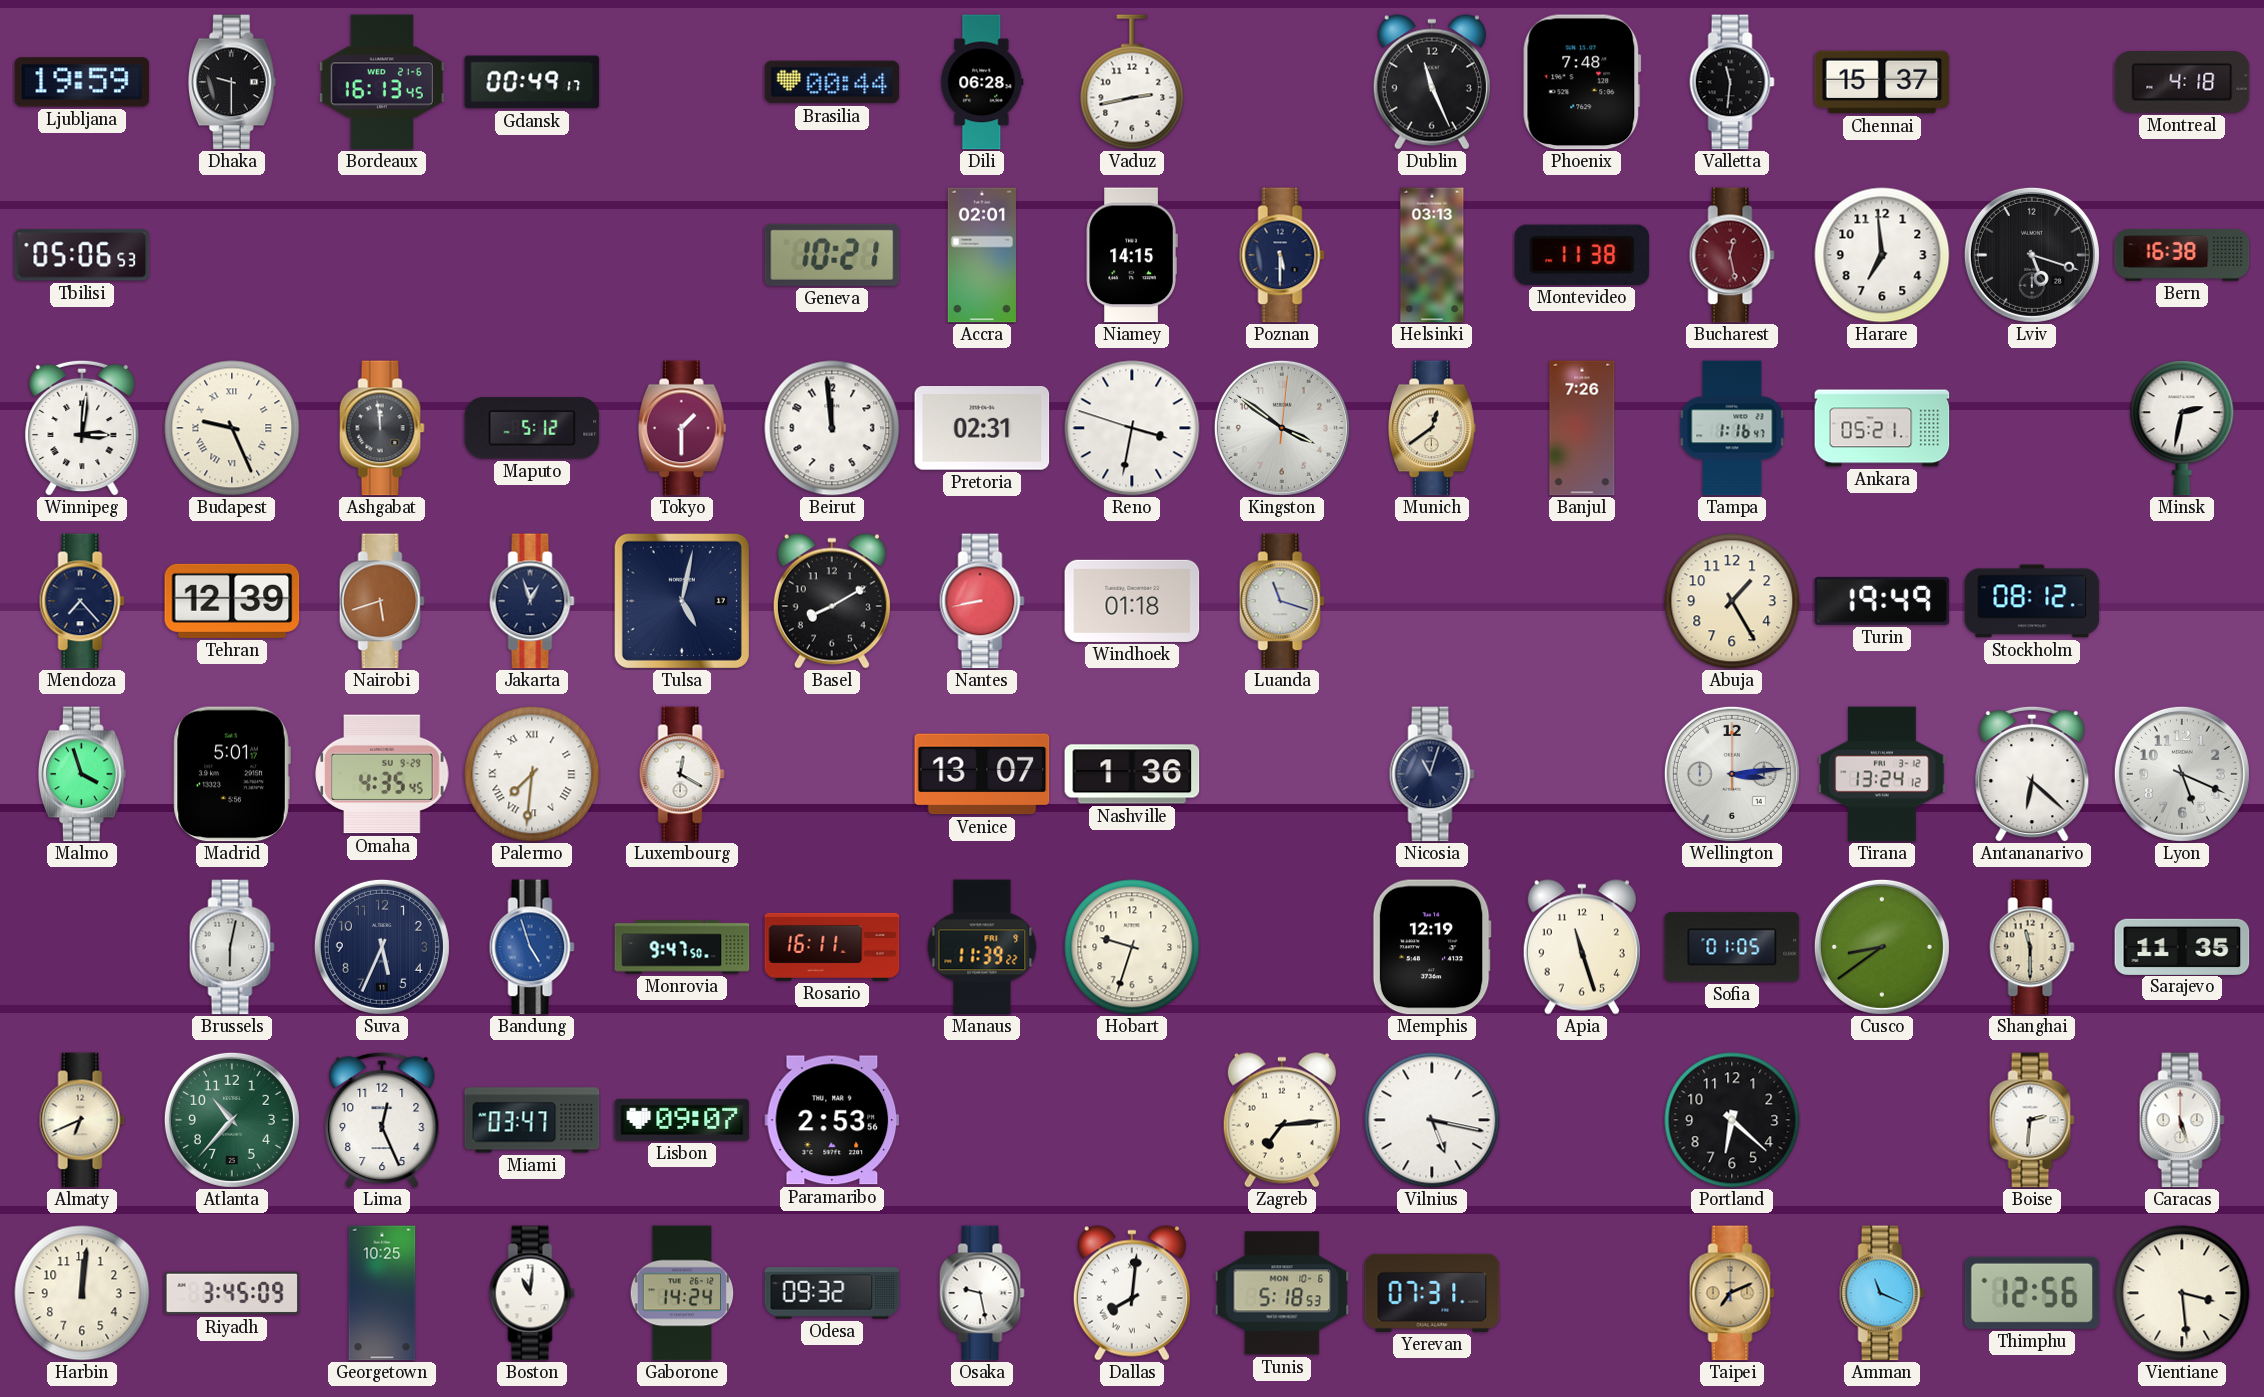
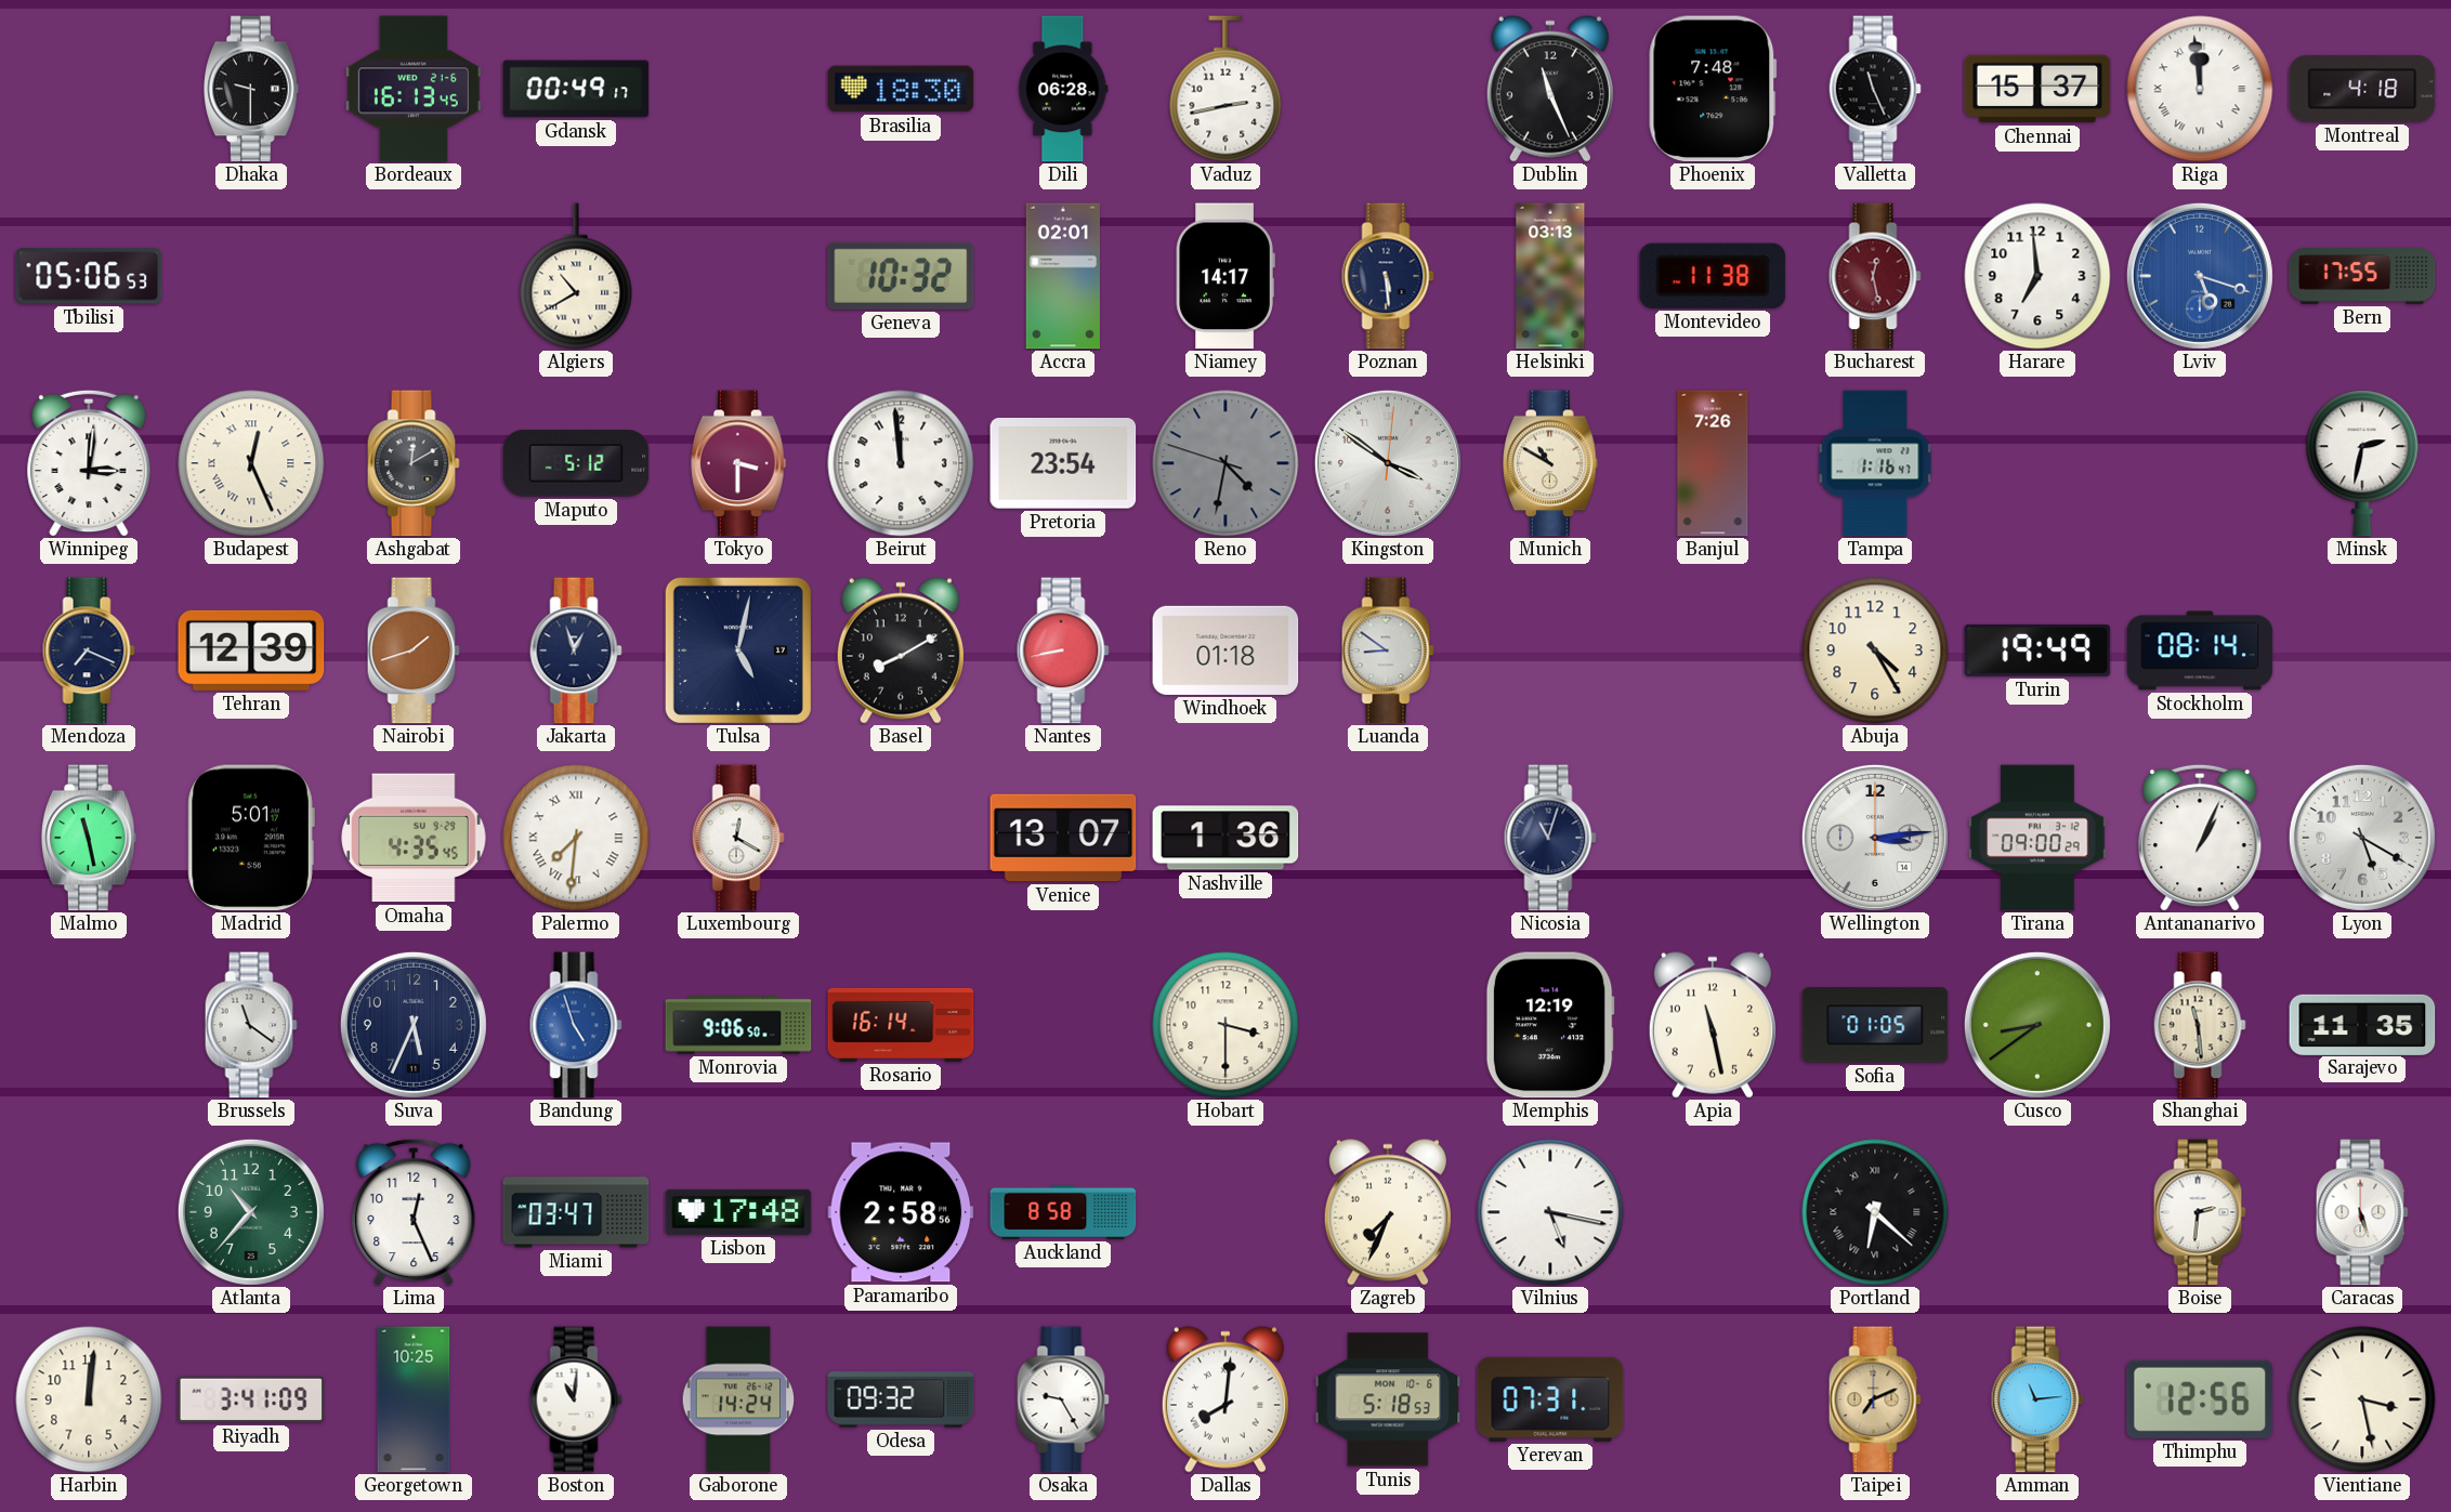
Ljubljana: 19:59 -> none
Brasilia: 00:44 -> 18:30
Valletta: 11:31 -> 11:26
Riga: none -> 11:59
Algiers: none -> 10:40
Geneva: 10:21 -> 10:32
Niamey: 14:15 -> 14:17
Poznan: 5:30 -> 5:29
Lviv dial: black -> blue
Bern: 16:38 -> 17:55
Budapest: 9:26 -> 12:26
Ashgabat: 11:59 -> 12:10
Tokyo: 1:30 -> 3:30
Pretoria: 02:31 -> 23:54
Reno: 3:31 -> 4:31
Reno dial: white -> grey
Munich: 12:39 -> 10:50
Ankara: 05:21 -> none
Mendoza: 7:23 -> 7:19
Nairobi: 5:42 -> 1:42
Luanda: 11:18 -> 8:51
Abuja: 1:25 -> 4:25
Stockholm: 08:12 -> 08:14
Malmo: 3:57 -> 11:28
Tirana: 13:24 -> 09:00
Antananarivo: 6:22 -> 1:04
Lyon: 5:19 -> 5:20
Brussels: 6:02 -> 11:21
Monrovia: 9:47 -> 9:06
Rosario: 16:11 -> 16:14
Manaus: 11:39 -> none
Hobart: 9:33 -> 3:30
Apia: 11:27 -> 11:28
Shanghai: 11:30 -> 11:29
Almaty: 6:41 -> none
Lisbon: 09:07 -> 17:48
Paramaribo: 2:53 -> 2:58
Auckland: none -> 8:58
Zagreb: 7:14 -> 7:34
Portland numerals: Arabic -> Roman
Riyadh: 3:45 -> 3:41
Osaka: 9:28 -> 9:25
Amman: 11:19 -> 11:14
Vientiane: 3:29 -> 3:28
